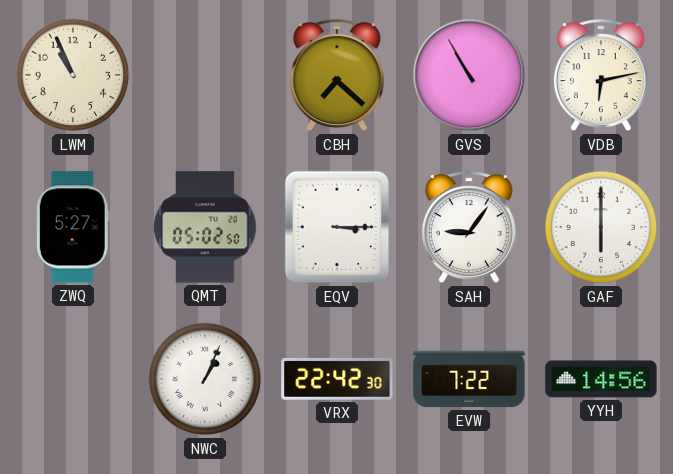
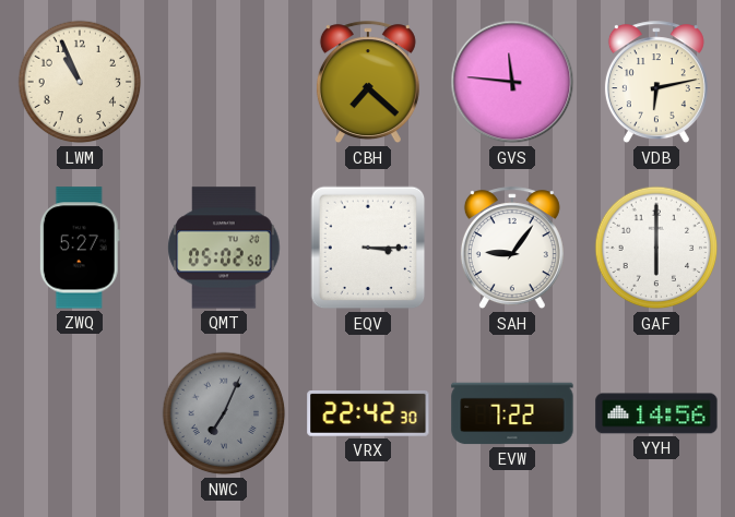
GVS: 10:55 -> 11:46
NWC: 1:04 -> 7:04
NWC dial: white -> grey
